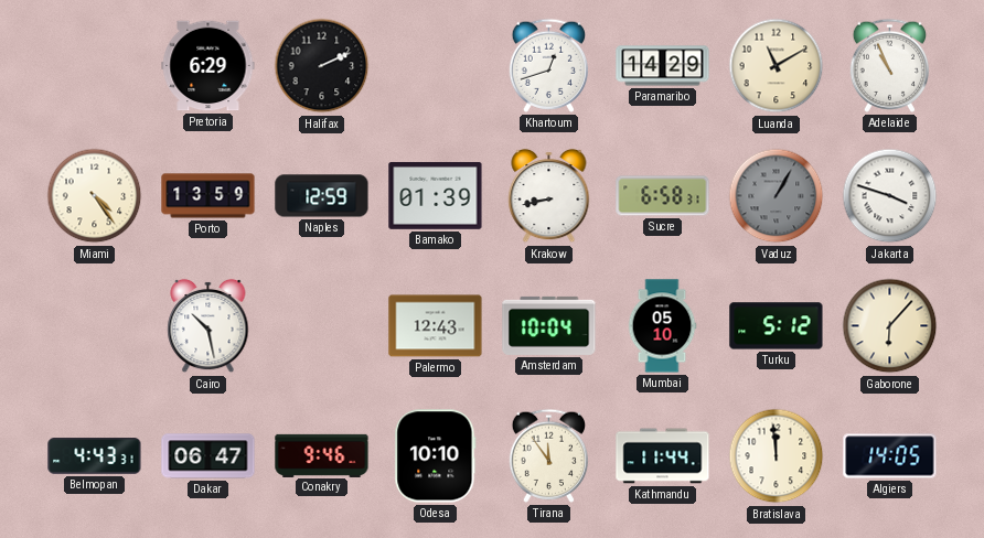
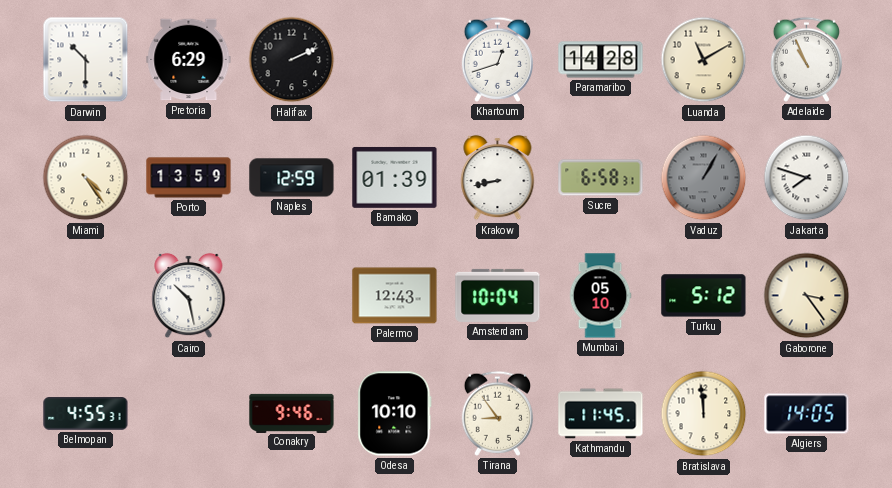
Darwin: none -> 10:30
Paramaribo: 14:29 -> 14:28
Jakarta: 3:48 -> 7:48
Gaborone: 6:07 -> 3:24
Belmopan: 4:43 -> 4:55
Dakar: 06:47 -> none
Tirana: 11:54 -> 8:54
Kathmandu: 11:44 -> 11:45
